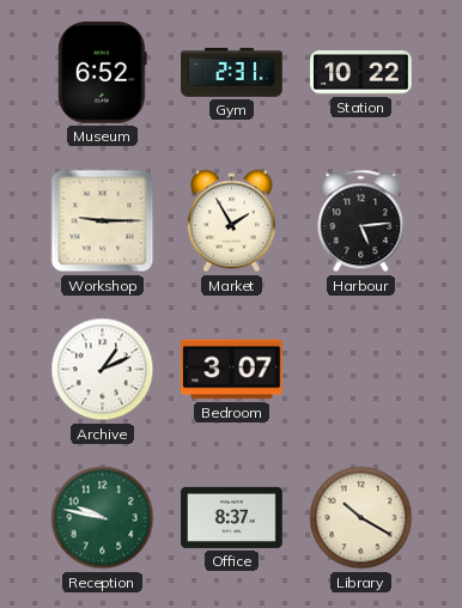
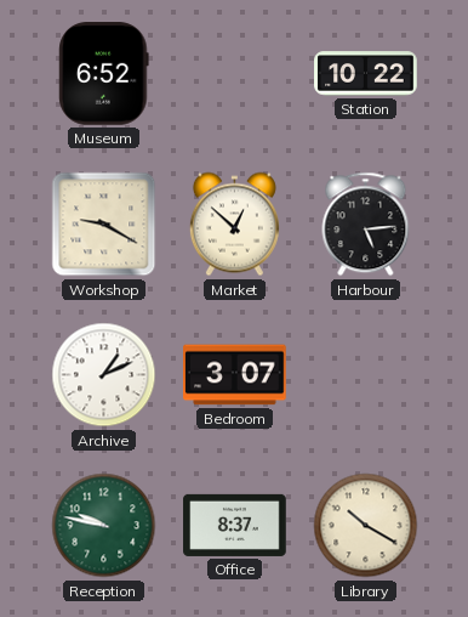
Gym: 2:31 -> none
Workshop: 9:15 -> 9:20
Market: 1:55 -> 12:52
